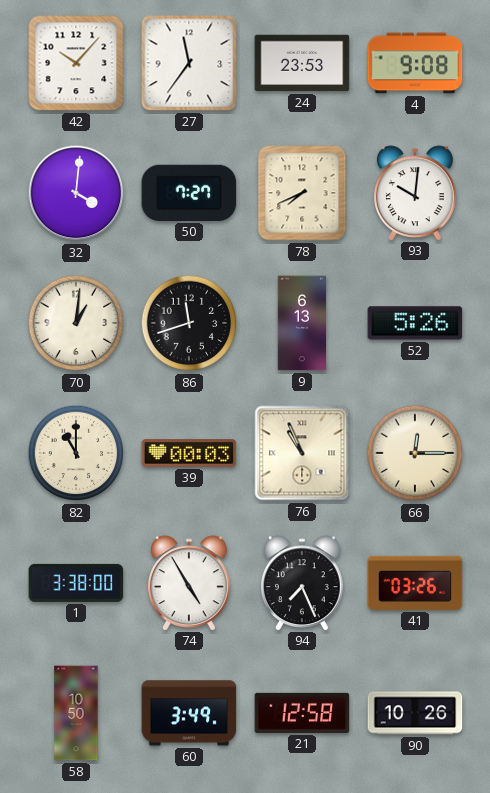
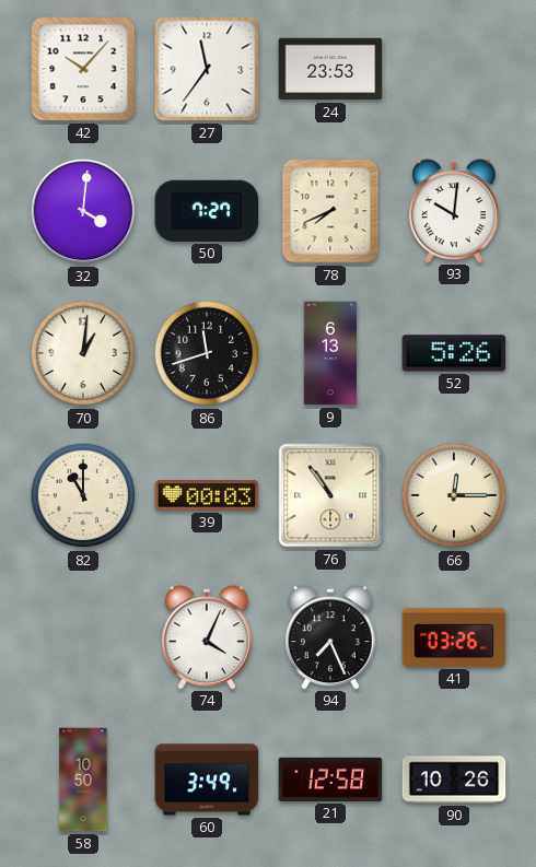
4: 9:08 -> none
76: 10:56 -> 10:54
1: 3:38 -> none
74: 4:55 -> 4:04
